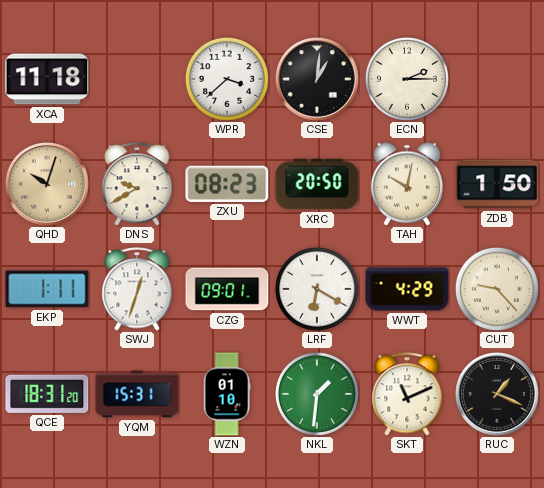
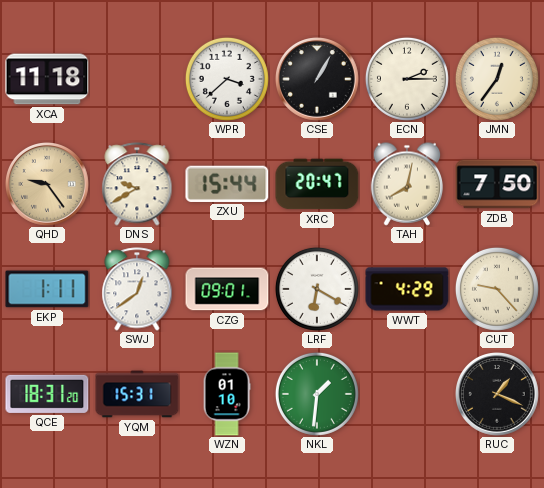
CSE: 1:01 -> 1:05
JMN: none -> 12:36
QHD: 10:03 -> 9:24
ZXU: 08:23 -> 15:44
XRC: 20:50 -> 20:47
TAH: 10:02 -> 8:02
ZDB: 1:50 -> 7:50
SWJ: 12:33 -> 12:39
SKT: 11:11 -> none
